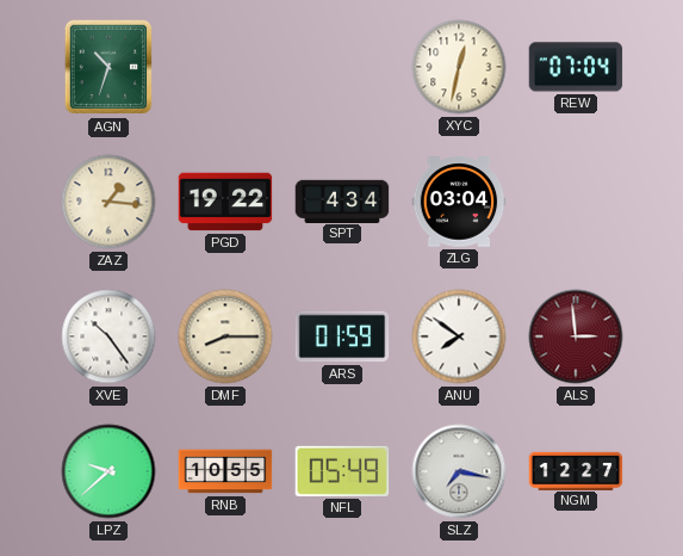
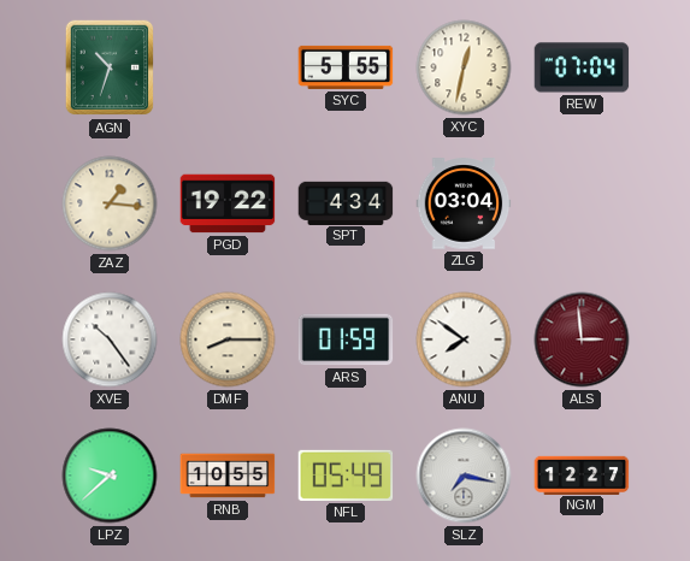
SYC: none -> 5:55
